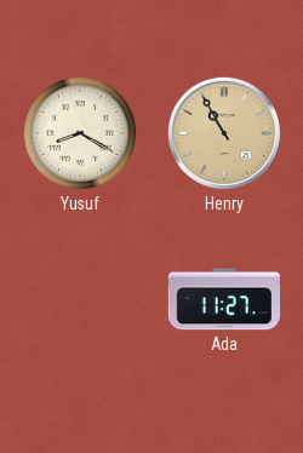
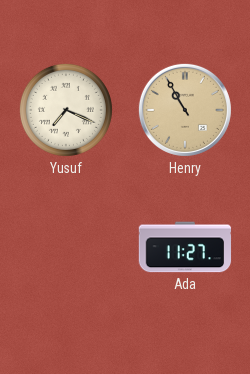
Yusuf: 8:20 -> 7:19
